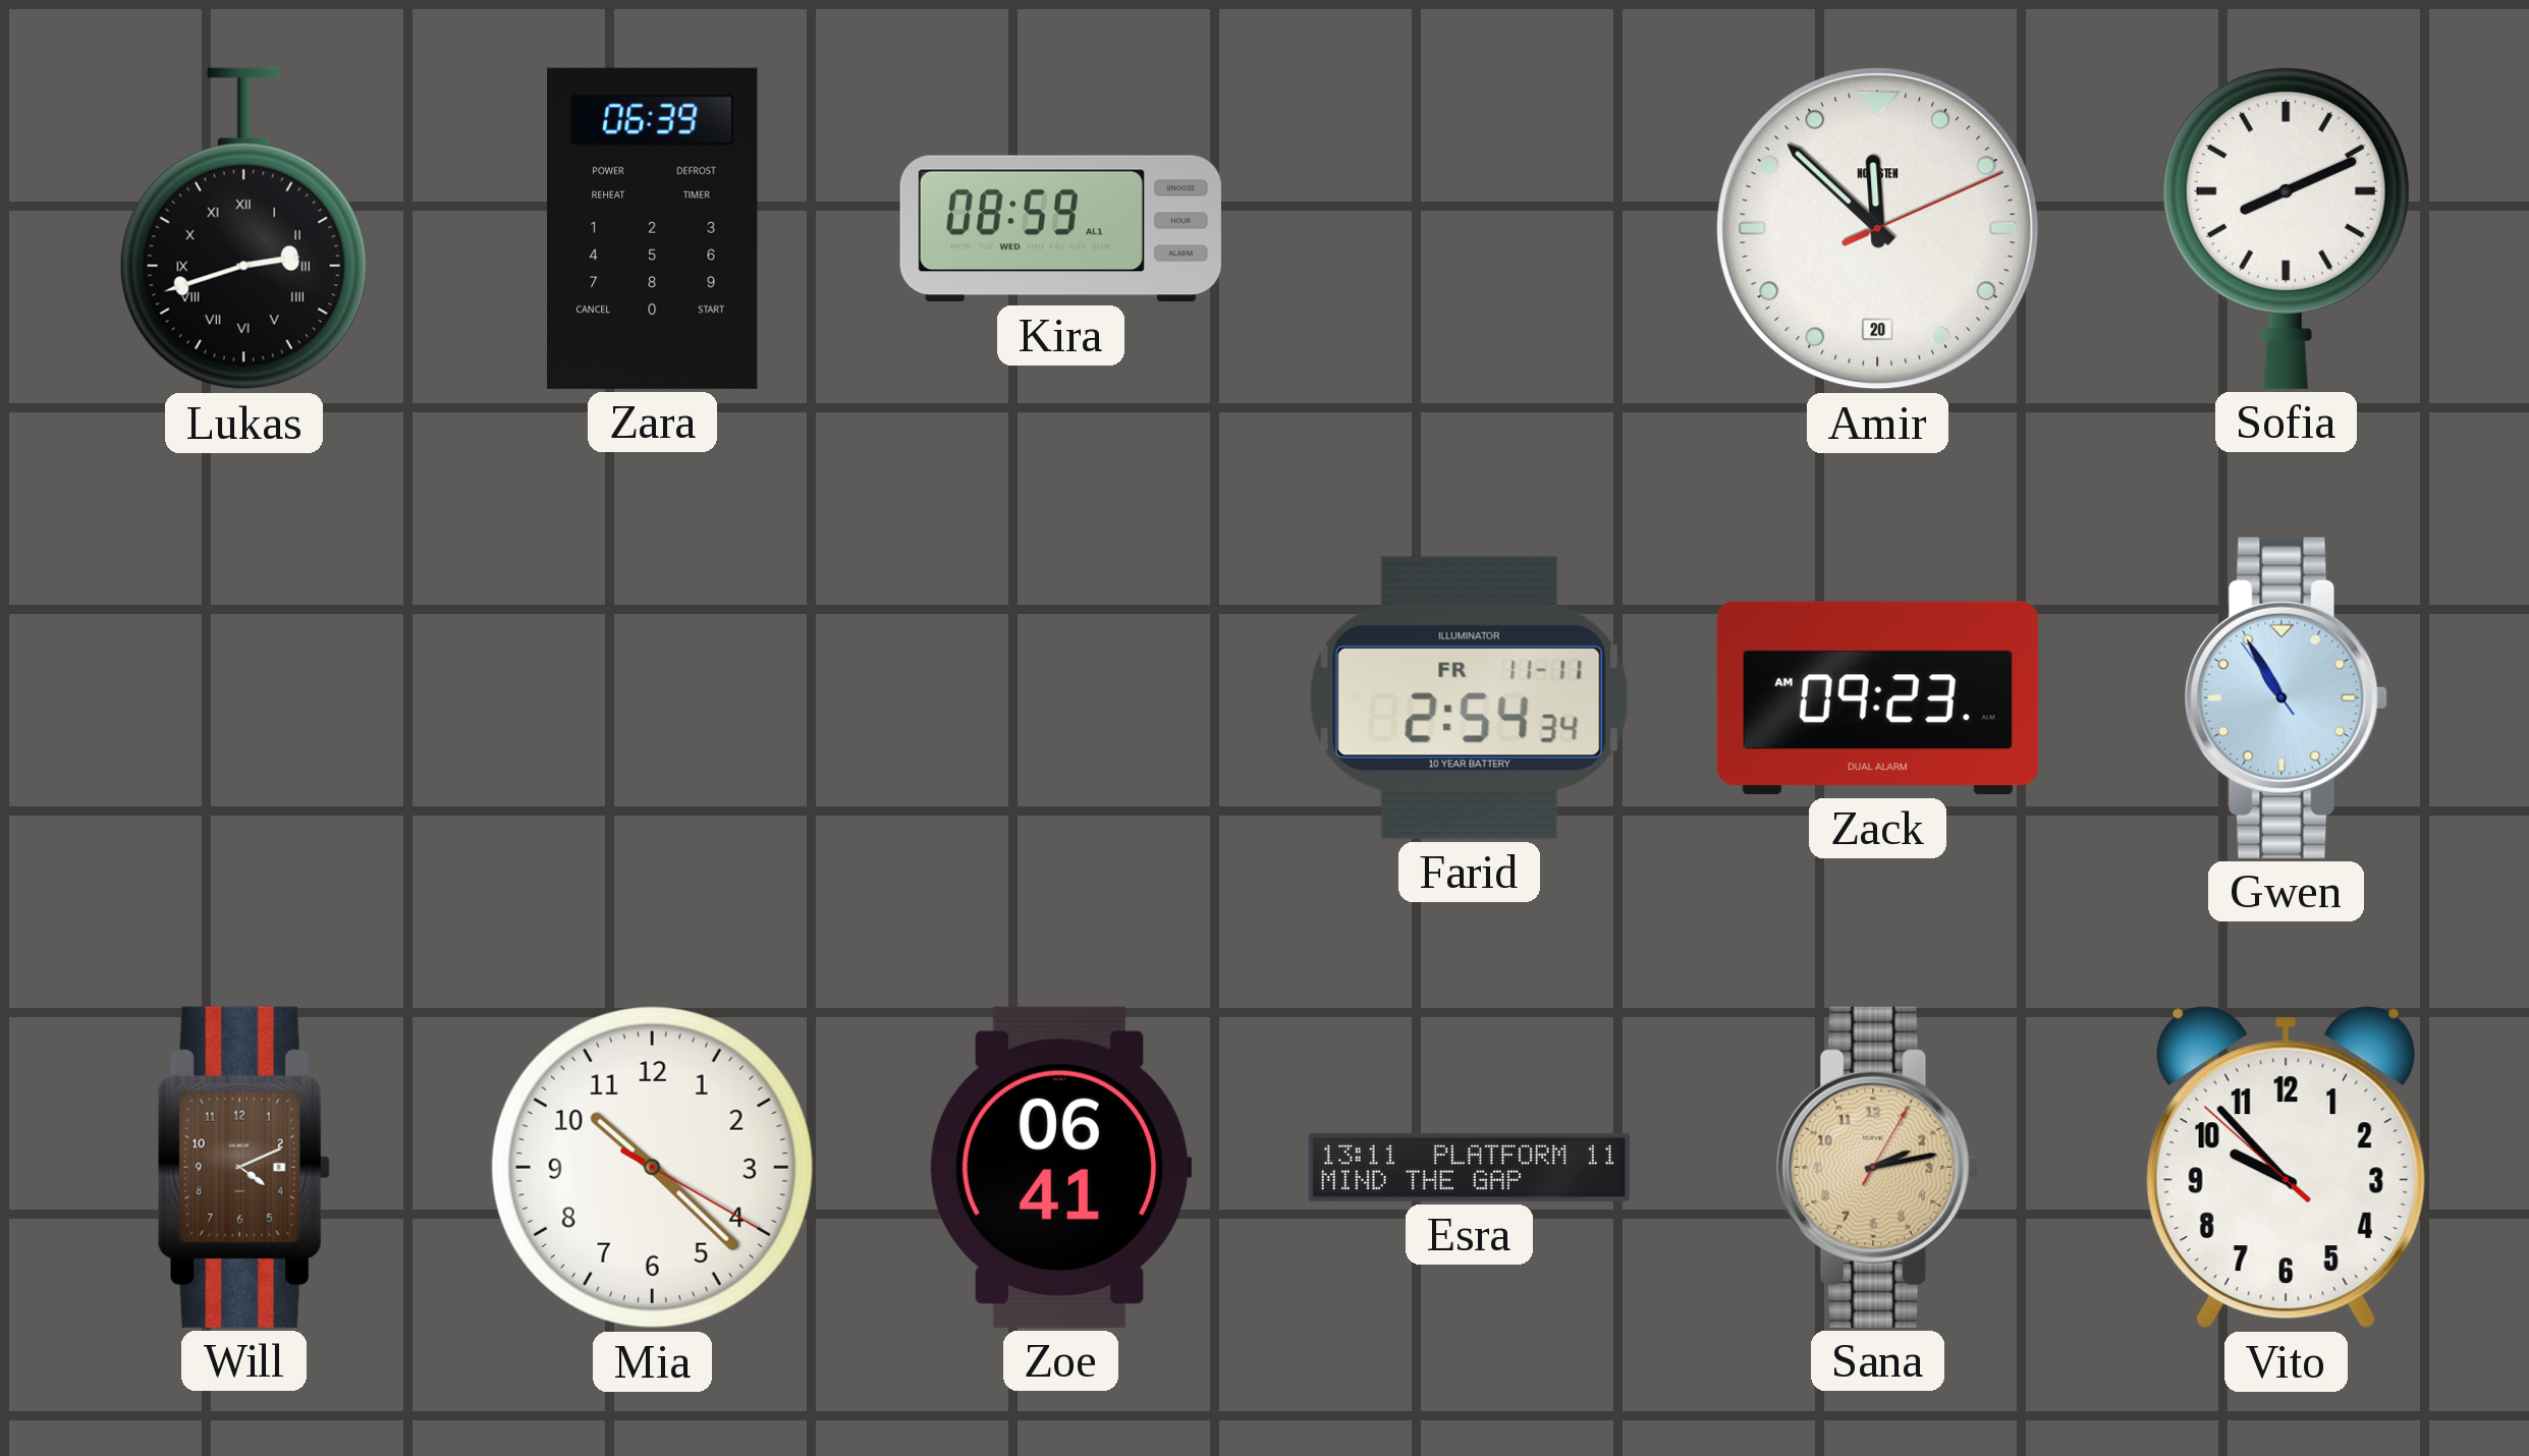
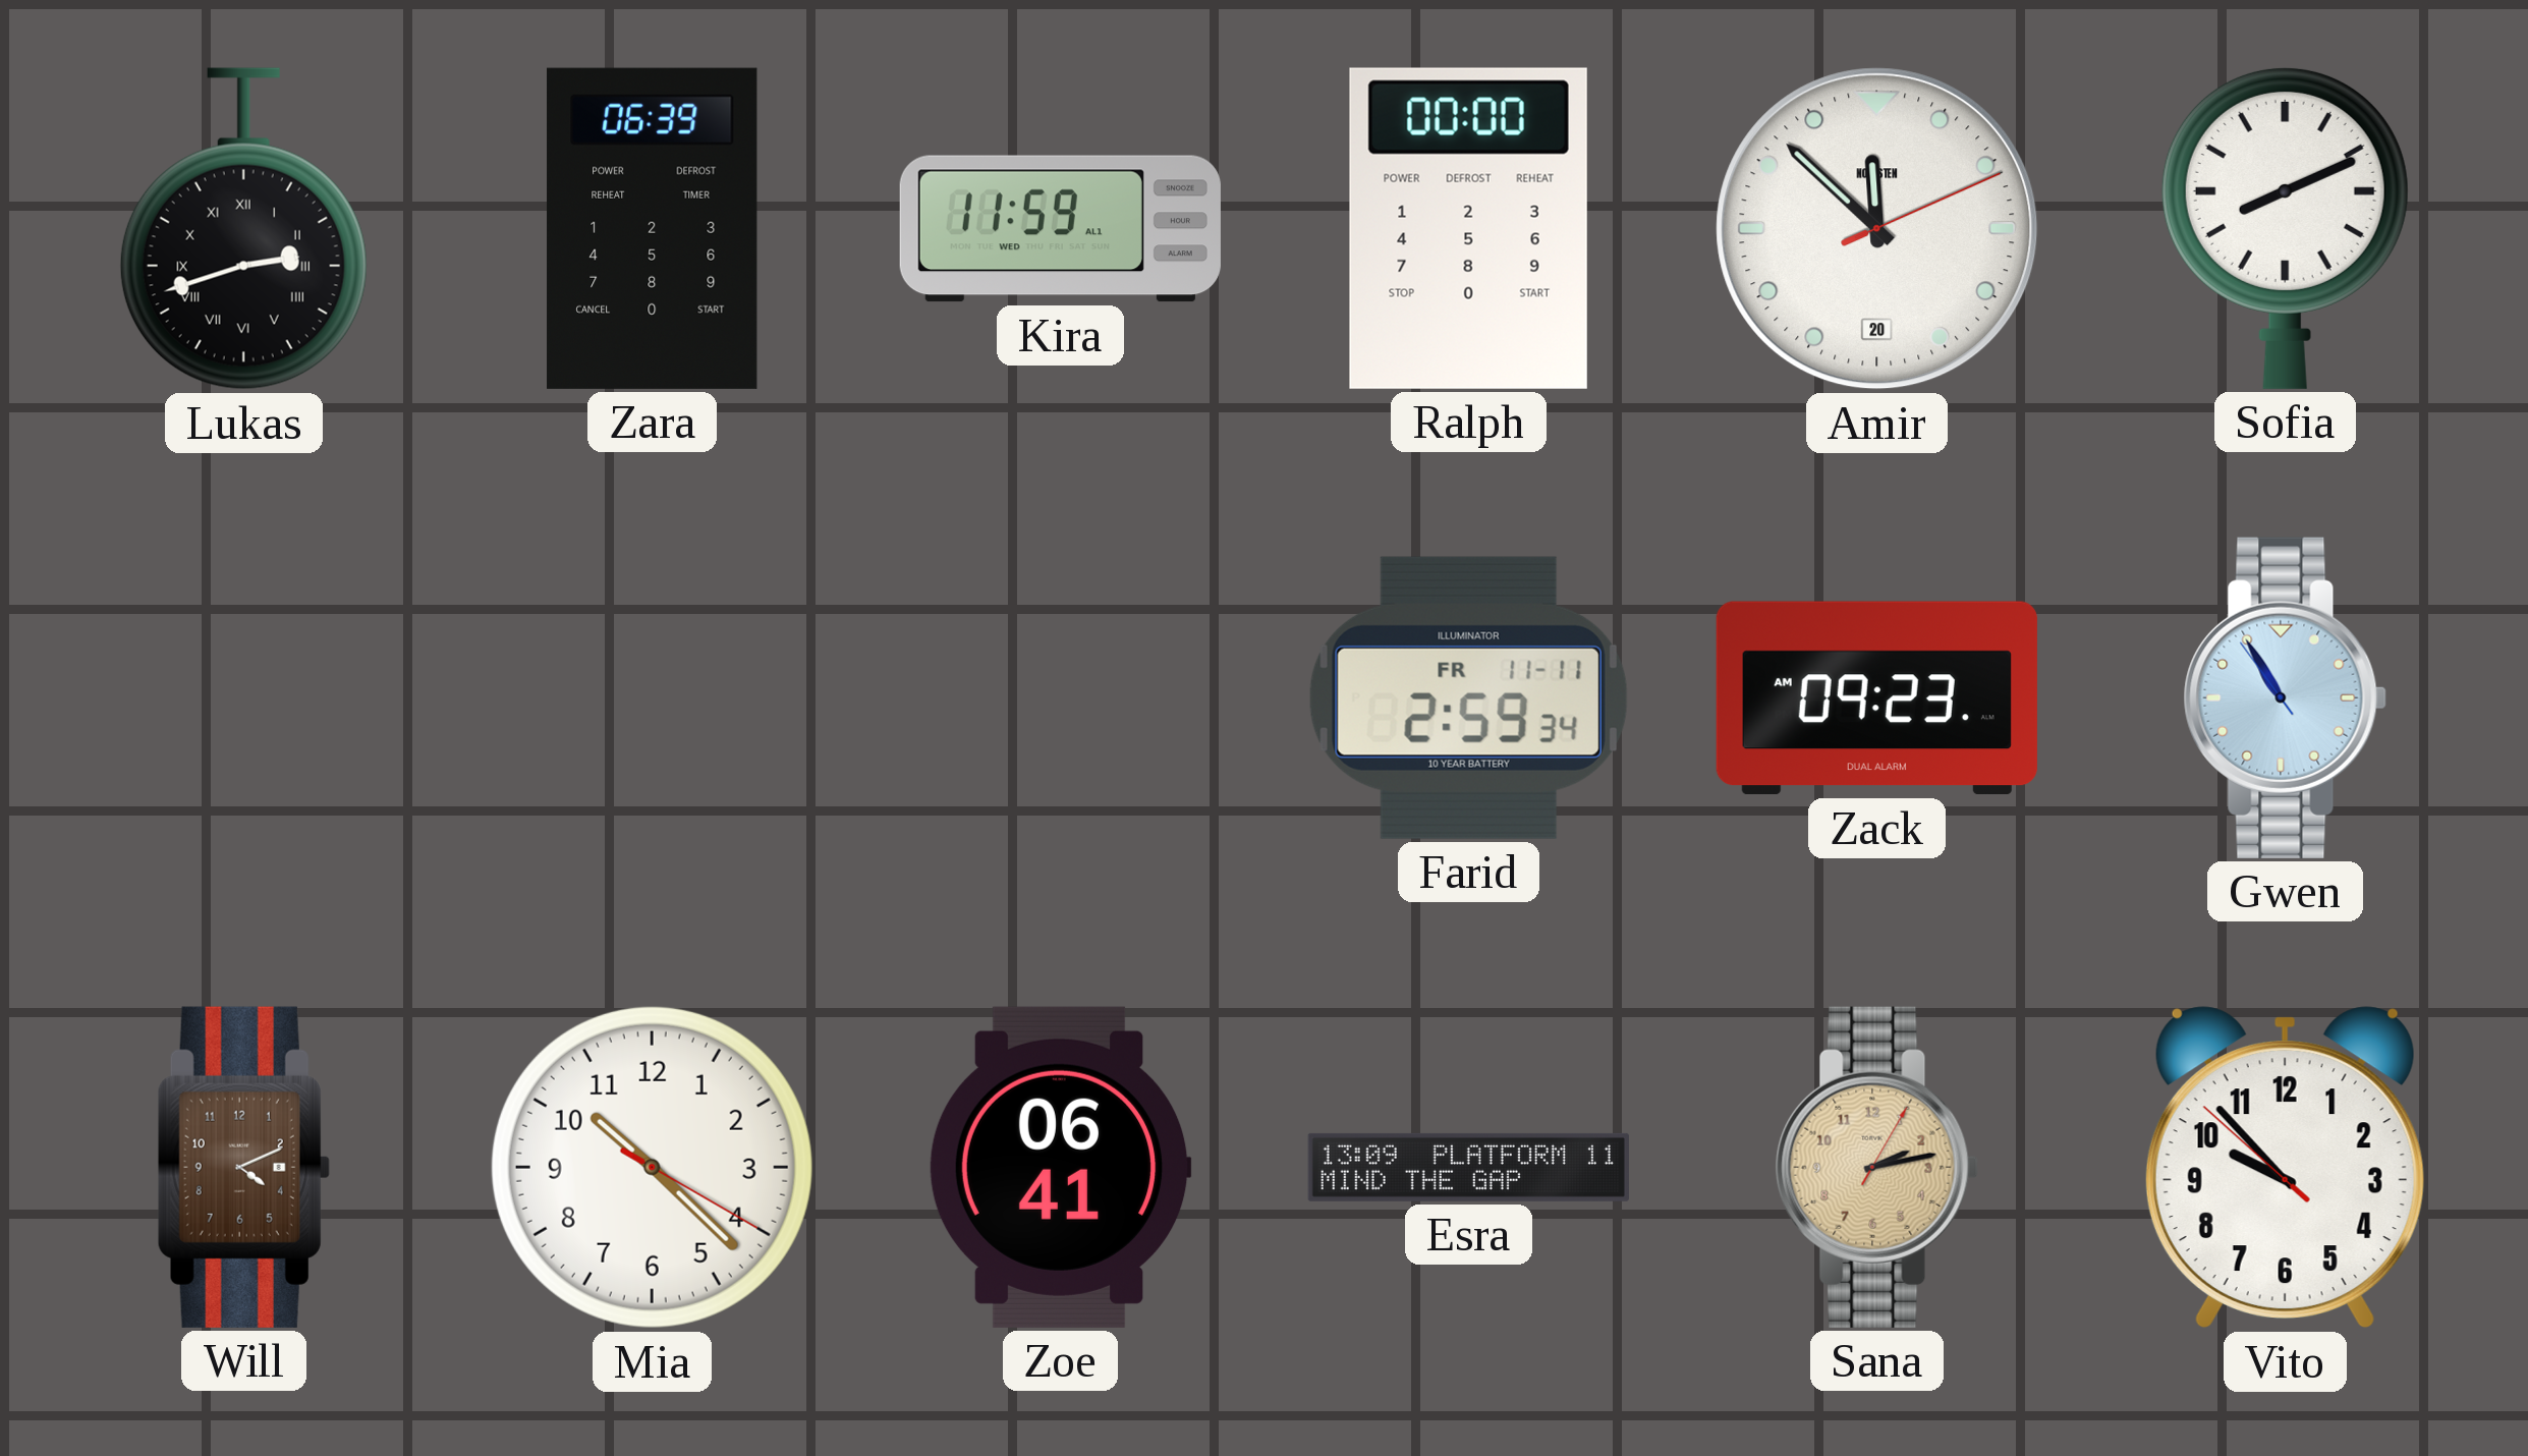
Kira: 08:59 -> 11:59
Ralph: none -> 00:00
Farid: 2:54 -> 2:59
Esra: 13:11 -> 13:09
